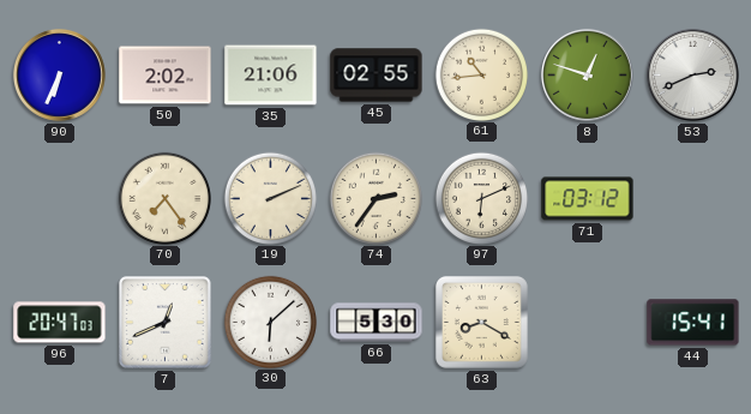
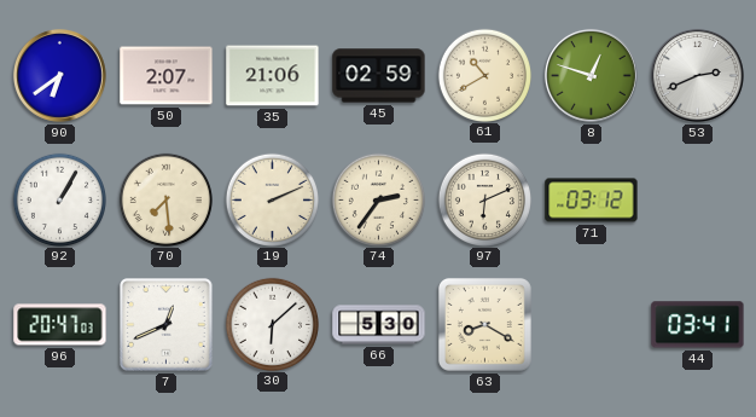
90: 6:34 -> 6:39
50: 2:02 -> 2:07
45: 02:55 -> 02:59
61: 10:44 -> 10:40
92: none -> 1:05
70: 7:24 -> 7:29
44: 15:41 -> 03:41
